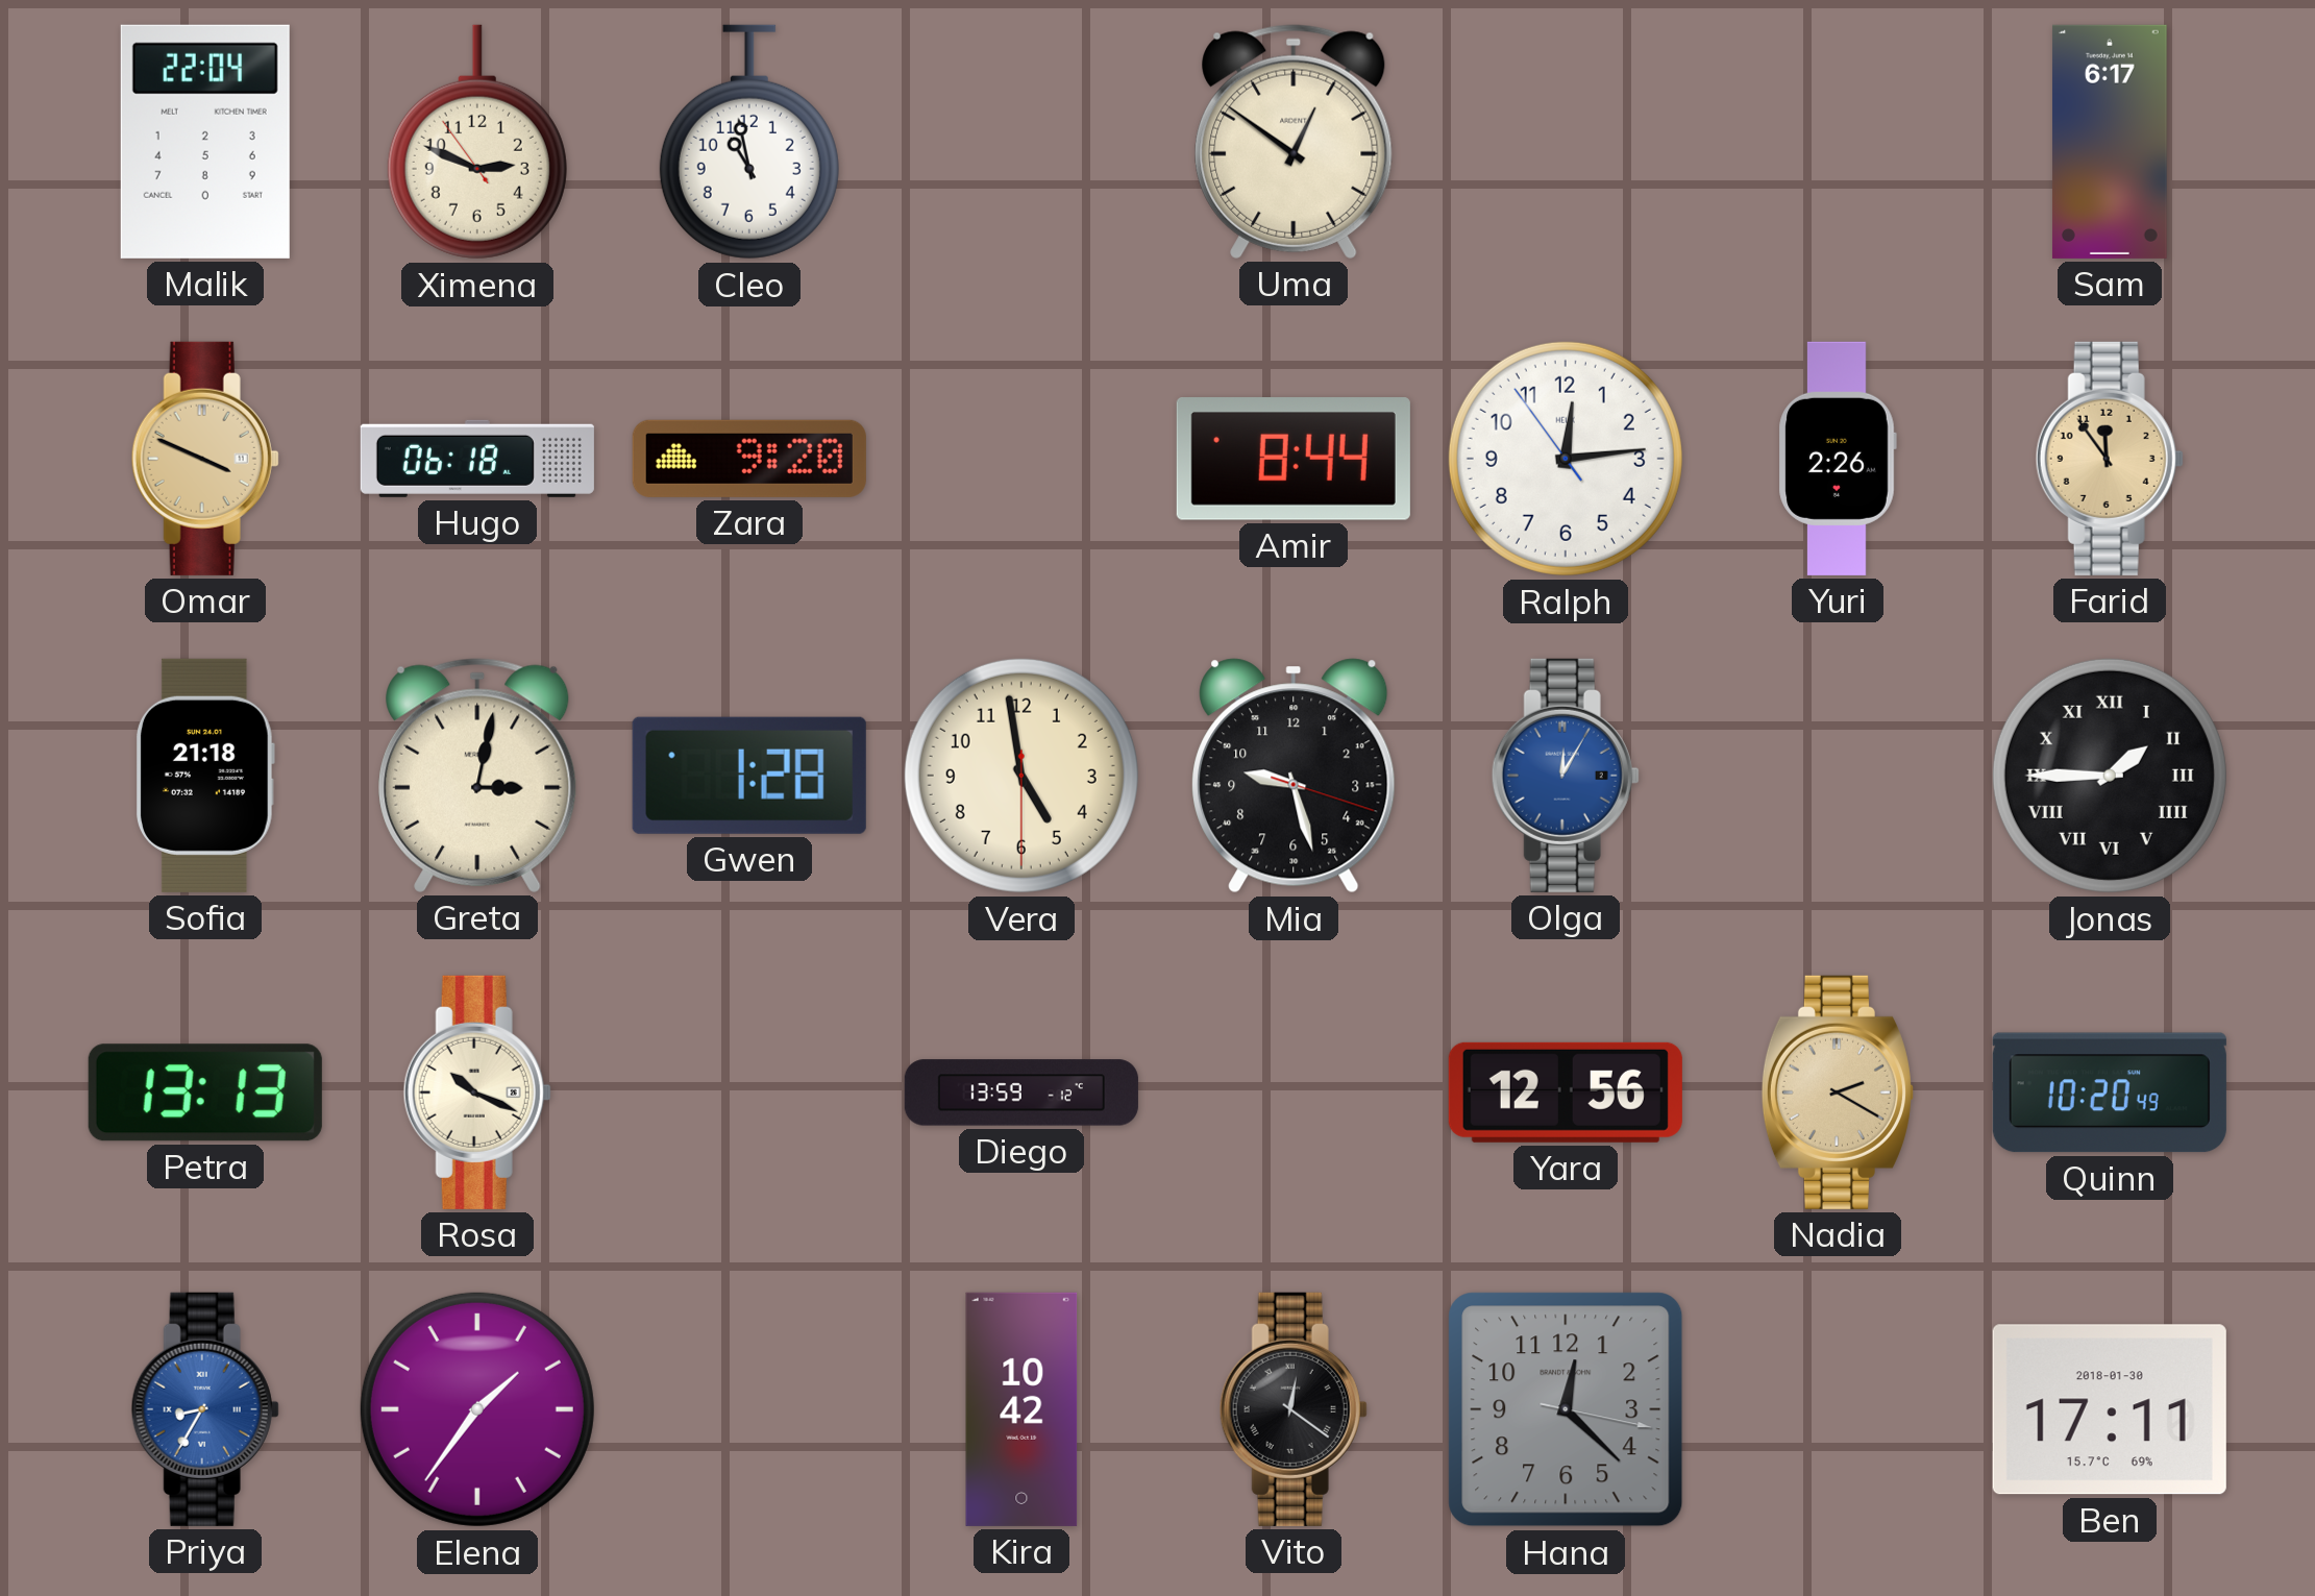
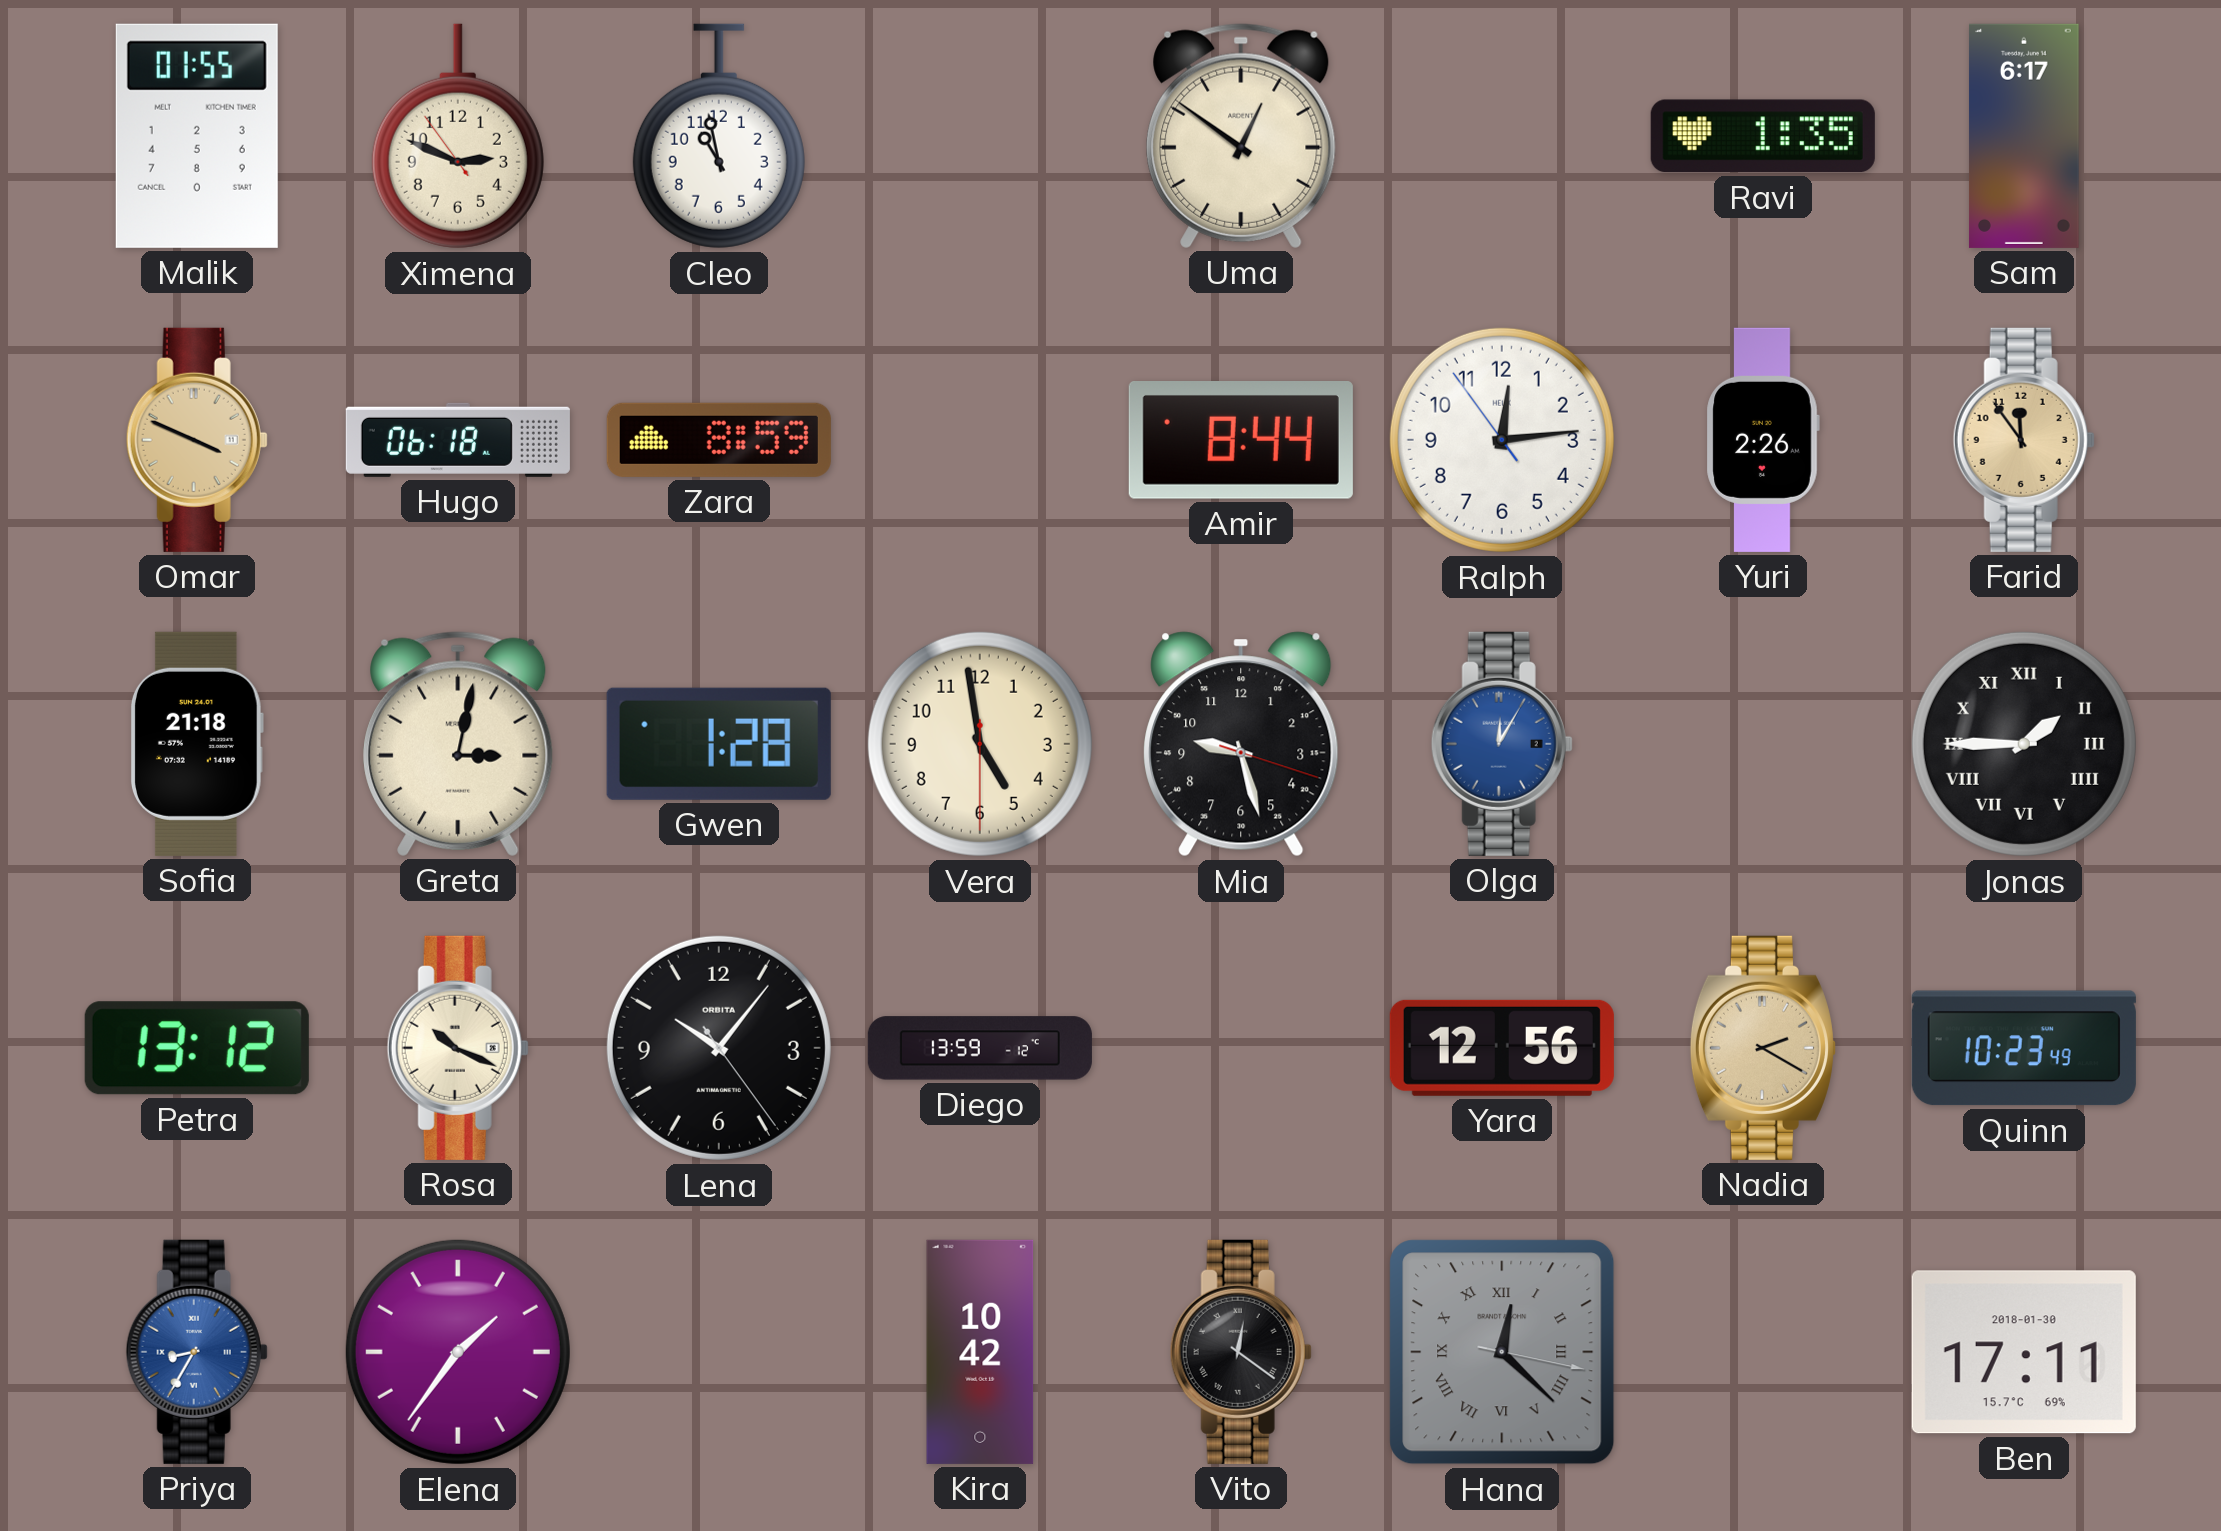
Malik: 22:04 -> 01:55
Ravi: none -> 1:35
Zara: 9:20 -> 8:59
Petra: 13:13 -> 13:12
Lena: none -> 10:06
Quinn: 10:20 -> 10:23
Hana numerals: Arabic -> Roman
